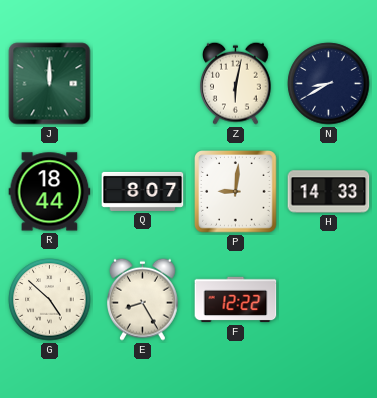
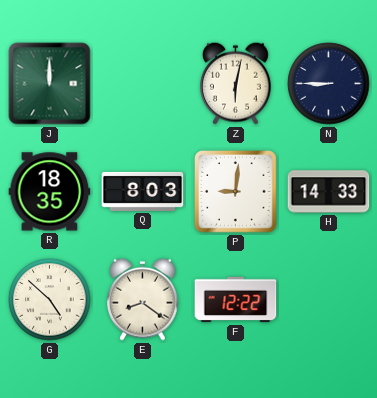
N: 8:40 -> 8:45
R: 18:44 -> 18:35
Q: 8:07 -> 8:03
E: 8:25 -> 8:21
